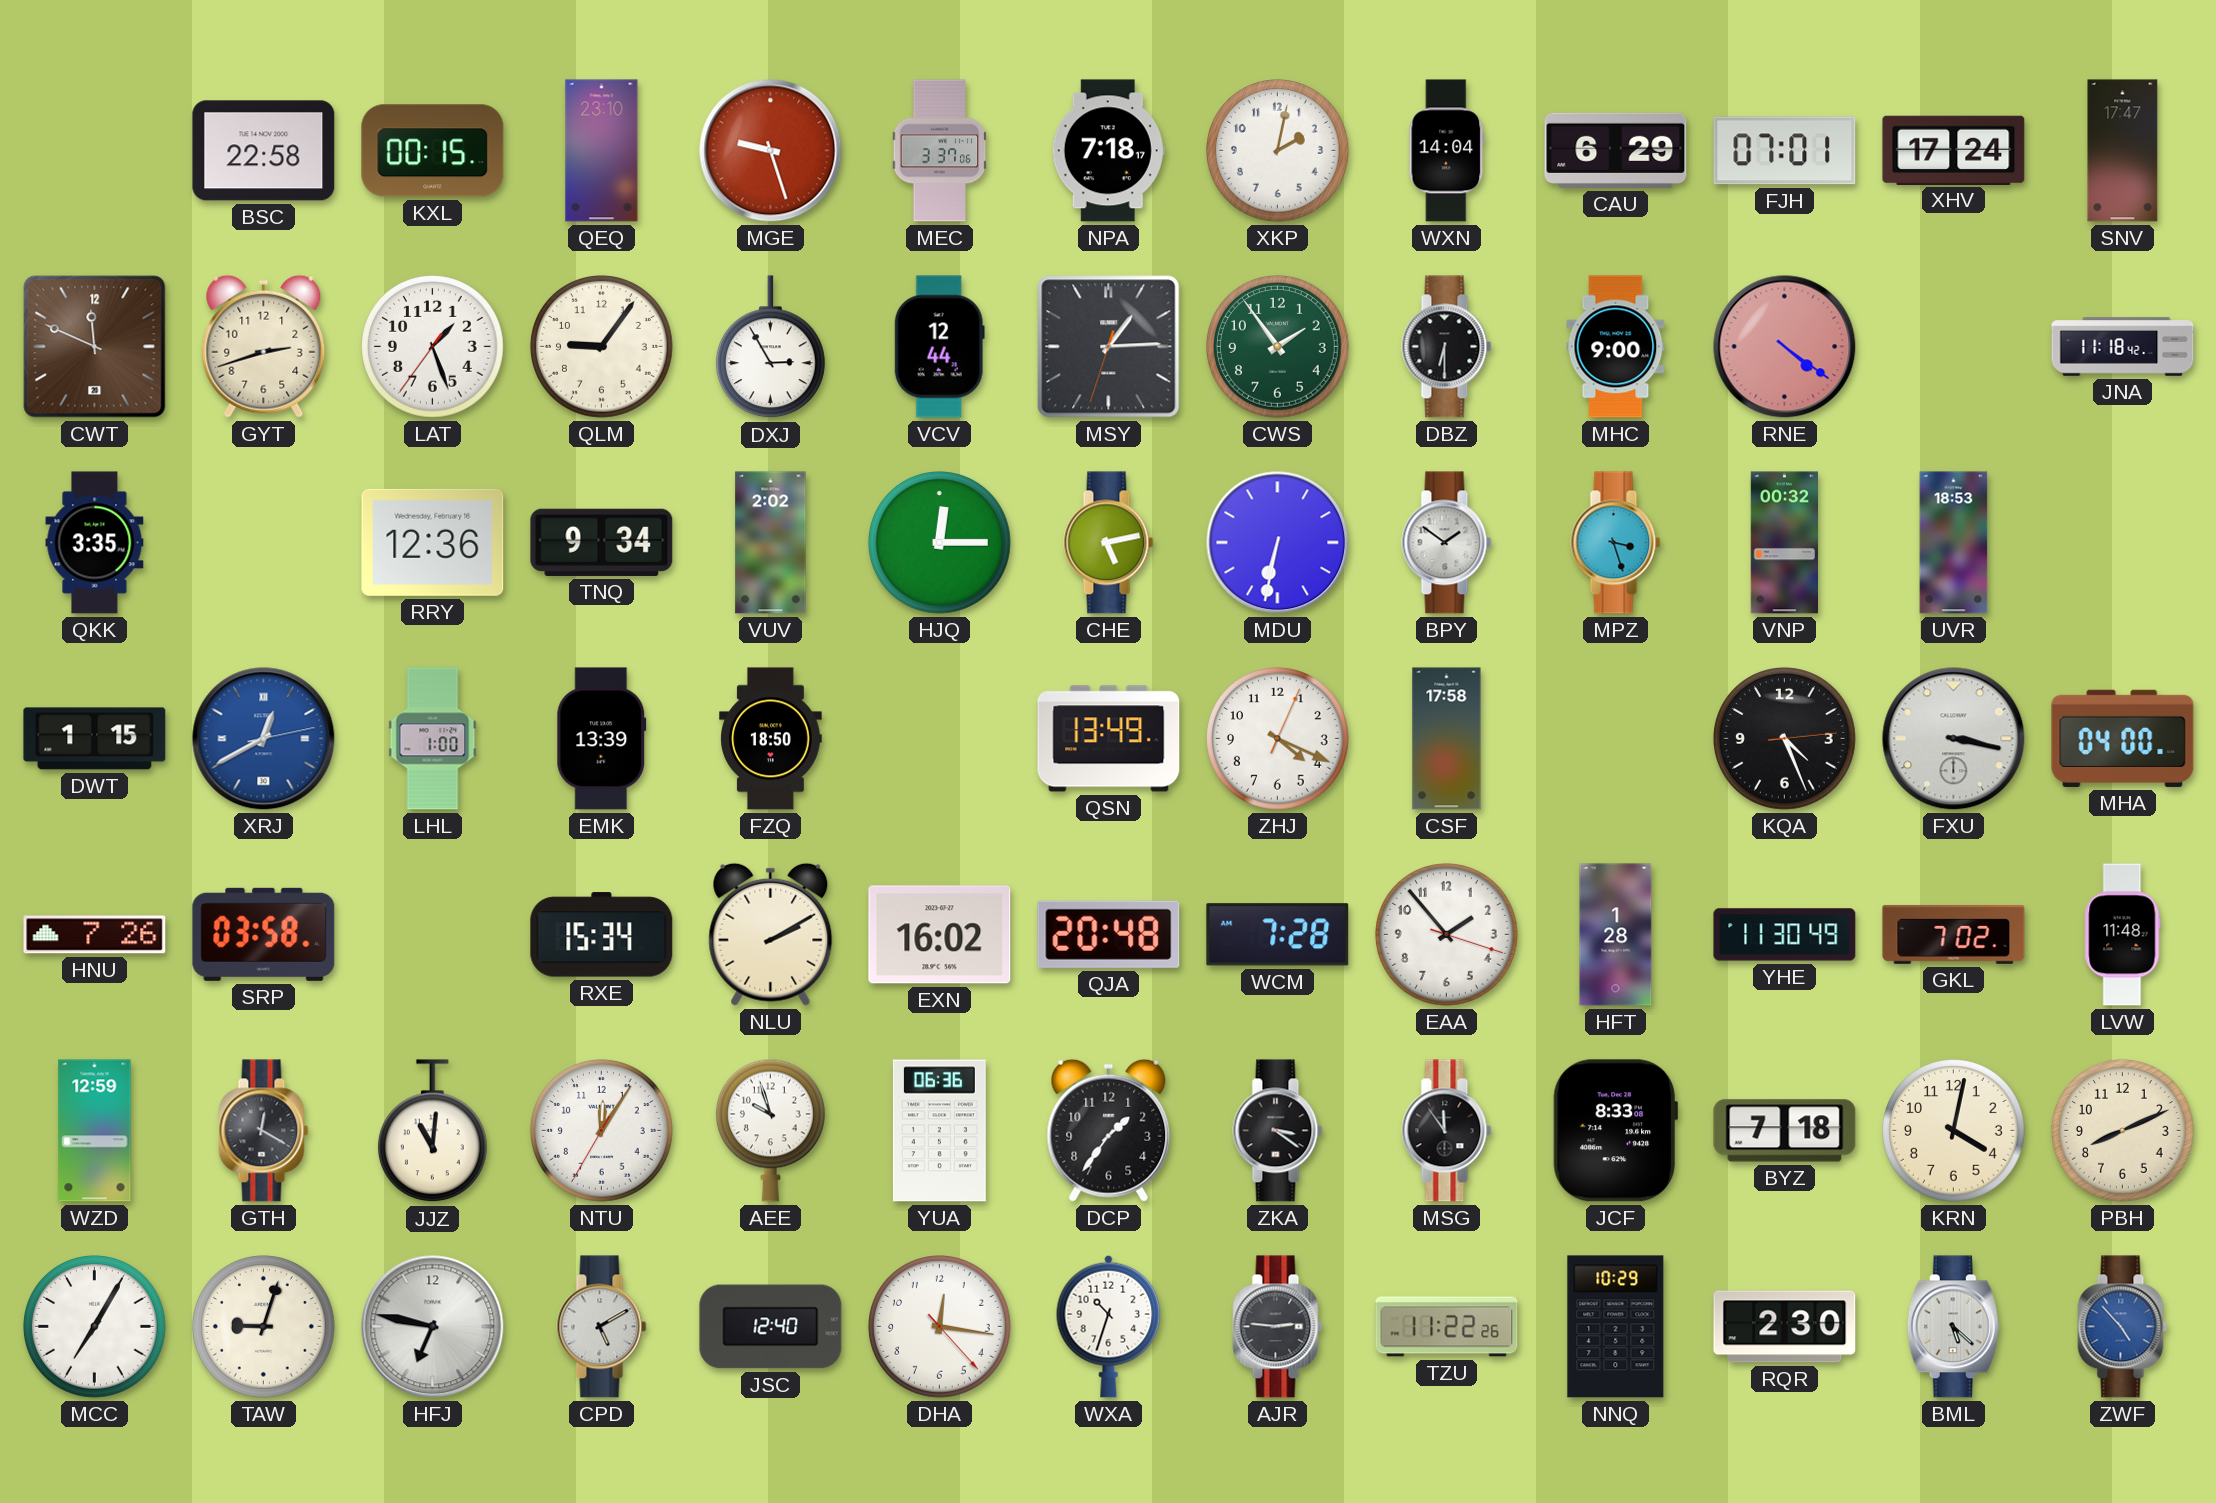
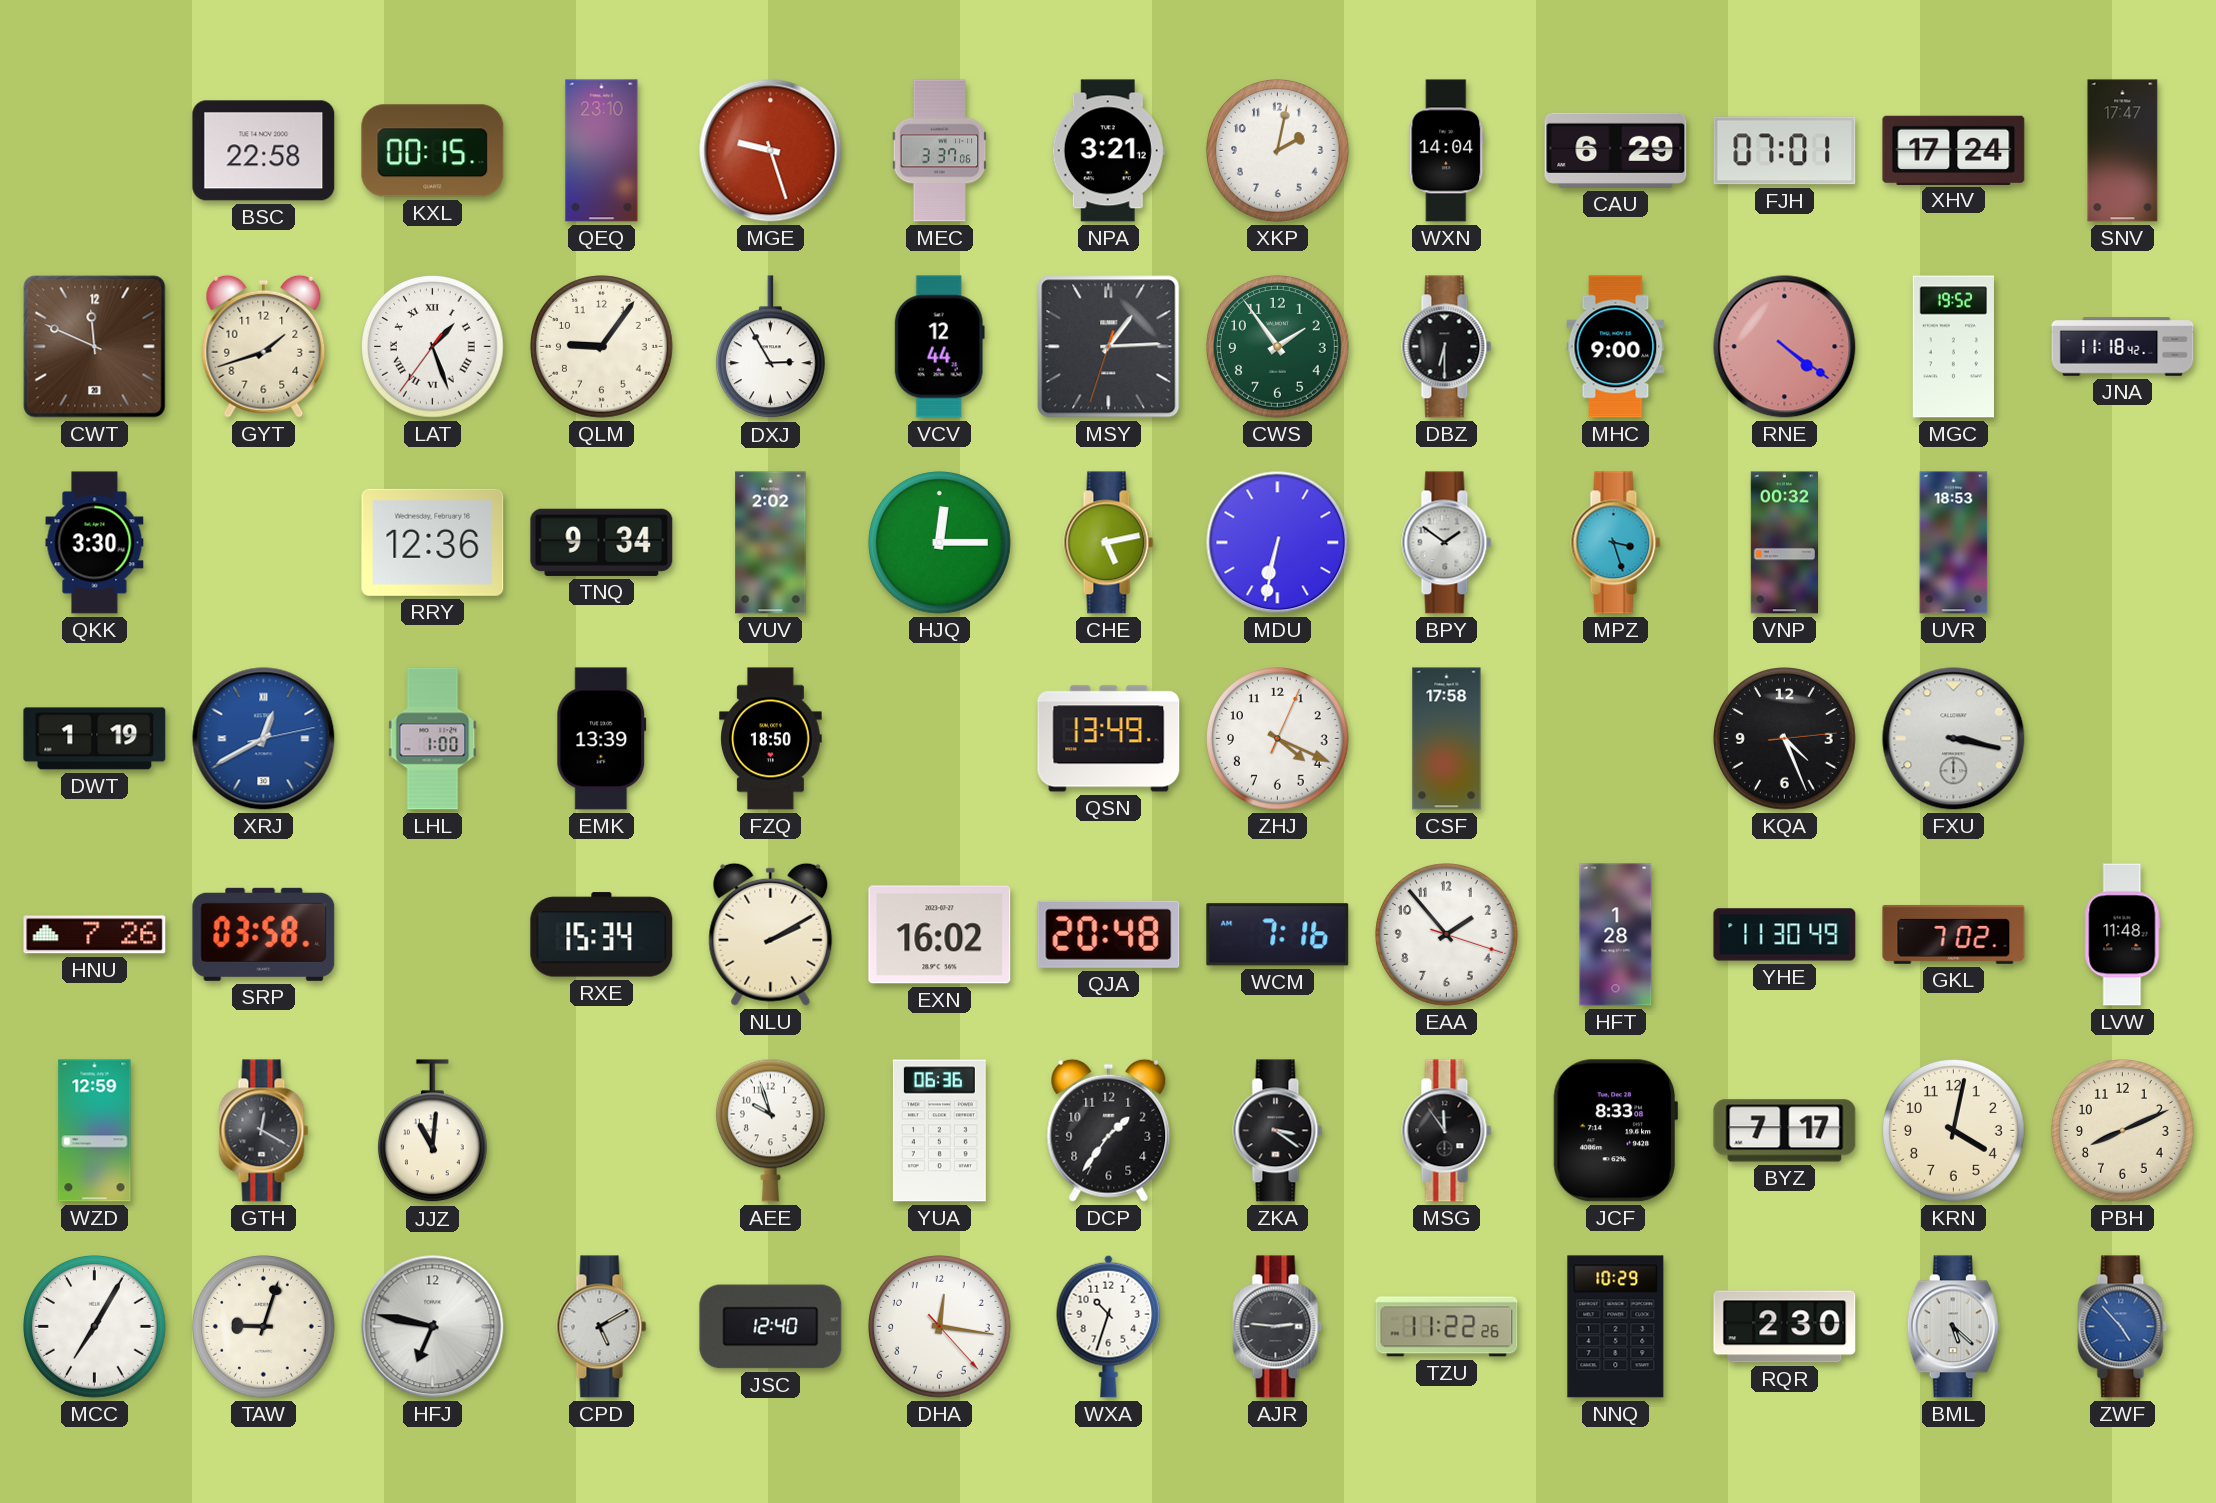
NPA: 7:18 -> 3:21
GYT: 2:42 -> 1:42
LAT numerals: Arabic -> Roman
MGC: none -> 19:52
QKK: 3:35 -> 3:30
DWT: 1:15 -> 1:19
MHA: 04:00 -> none
WCM: 7:28 -> 7:16
NTU: 12:05 -> none
BYZ: 7:18 -> 7:17
